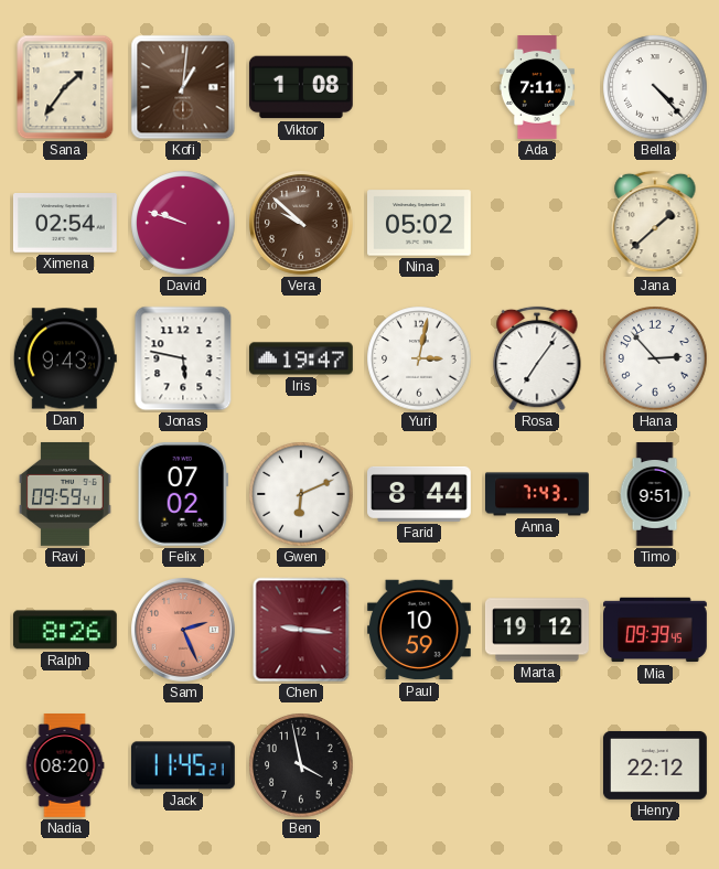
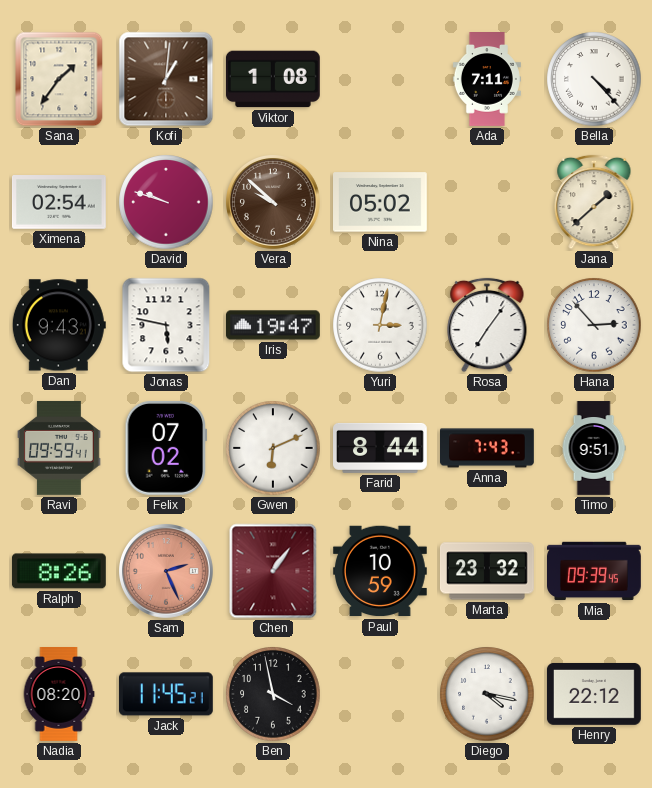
Chen: 9:16 -> 1:06
Marta: 19:12 -> 23:32
Diego: none -> 4:17
